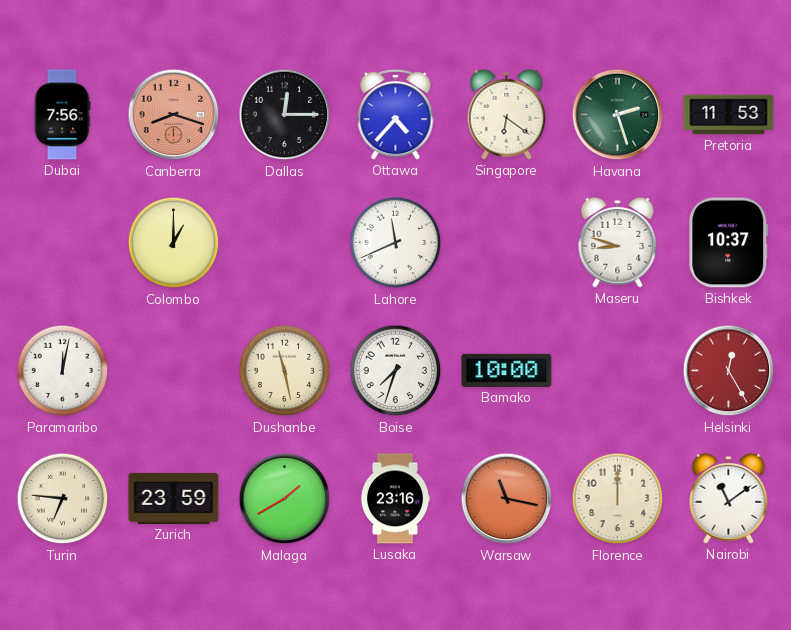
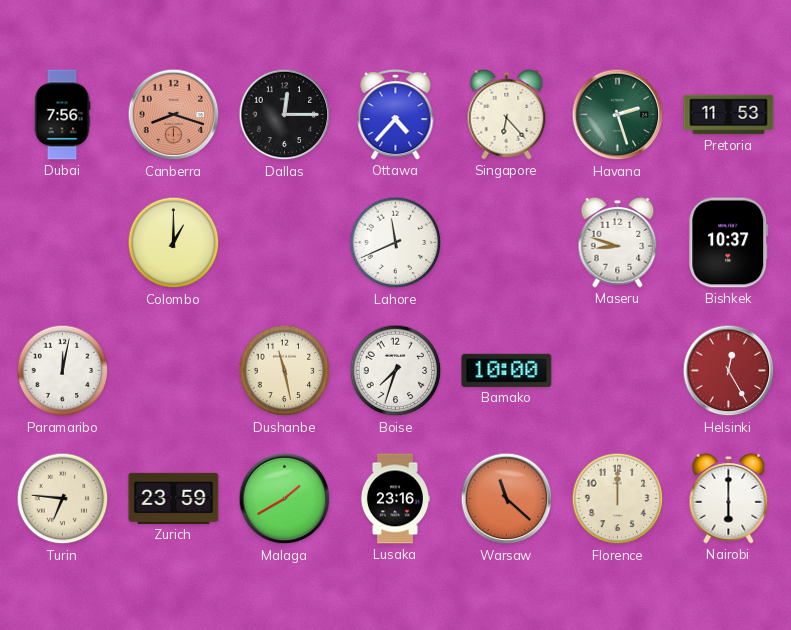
Singapore: 6:21 -> 6:23
Warsaw: 11:17 -> 11:22
Nairobi: 11:09 -> 6:00
